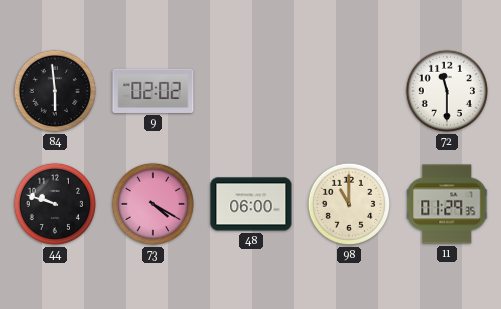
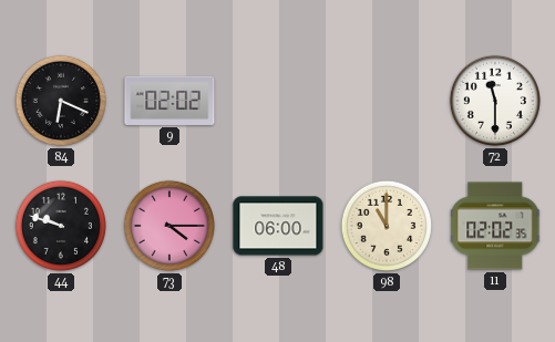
84: 5:59 -> 6:19
73: 4:20 -> 4:15
11: 01:29 -> 02:02
